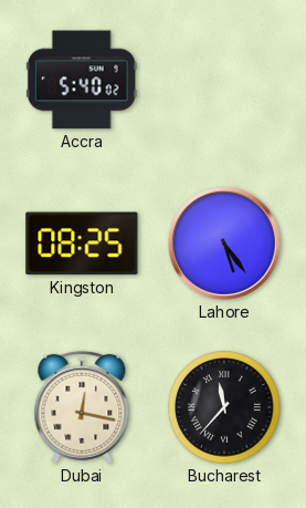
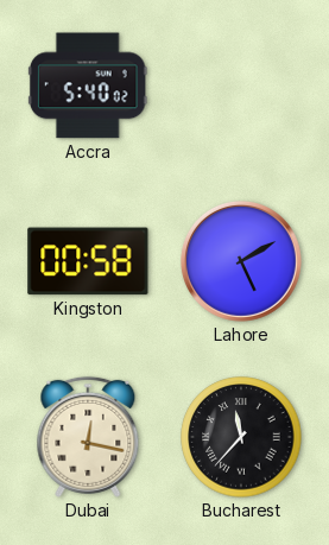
Kingston: 08:25 -> 00:58
Lahore: 5:24 -> 5:10
